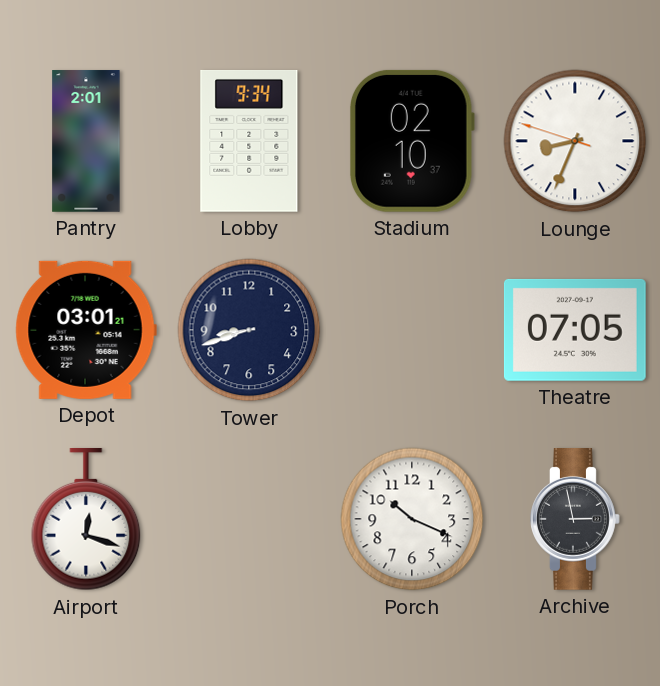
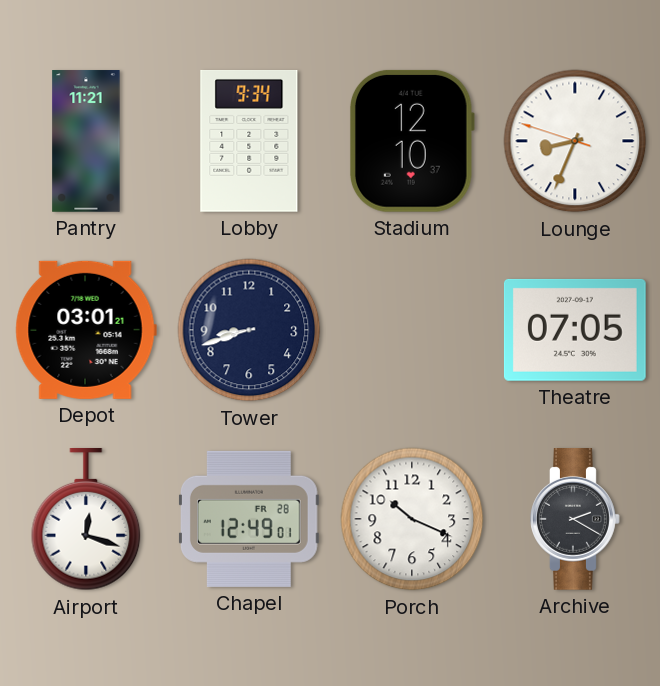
Pantry: 2:01 -> 11:21
Stadium: 02:10 -> 12:10
Chapel: none -> 12:49
Archive: 2:58 -> 2:20
